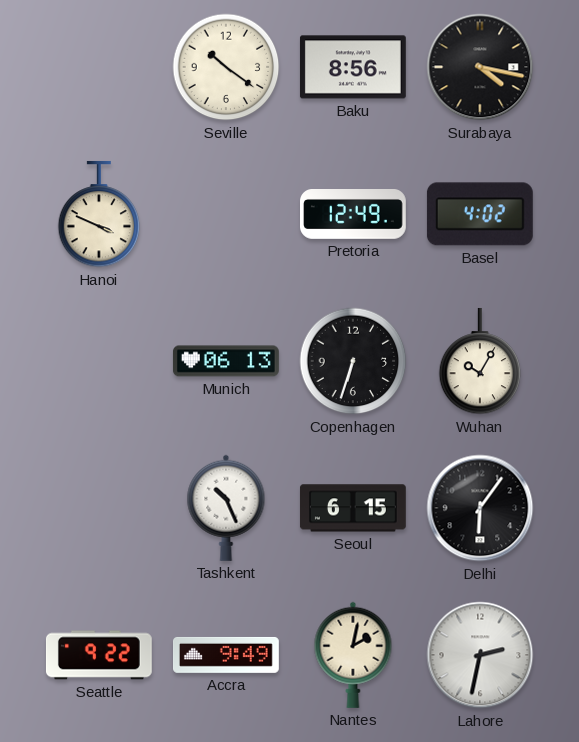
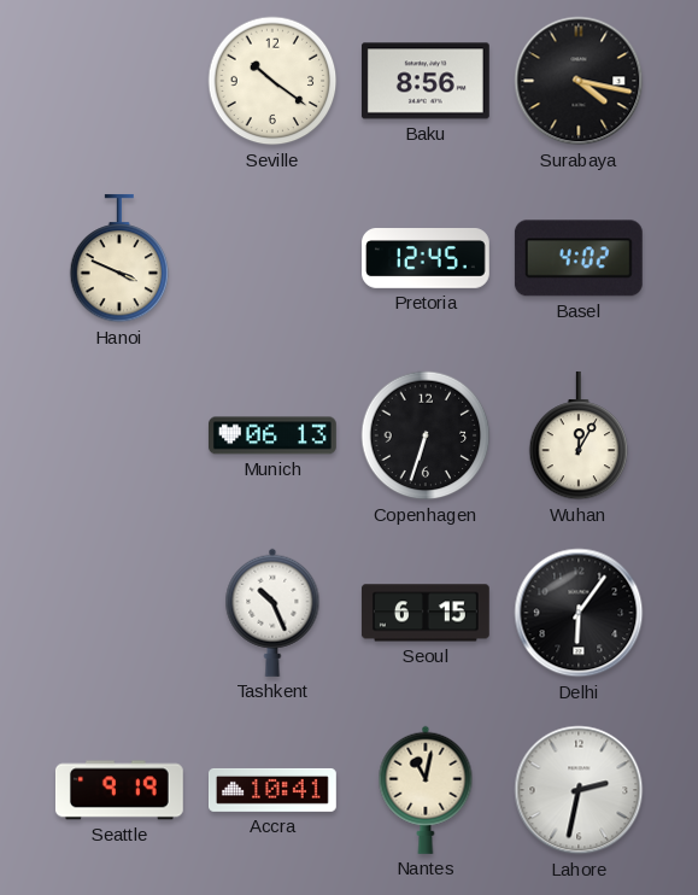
Pretoria: 12:49 -> 12:45
Wuhan: 10:05 -> 12:05
Seattle: 9:22 -> 9:19
Accra: 9:49 -> 10:41
Nantes: 2:02 -> 11:02
